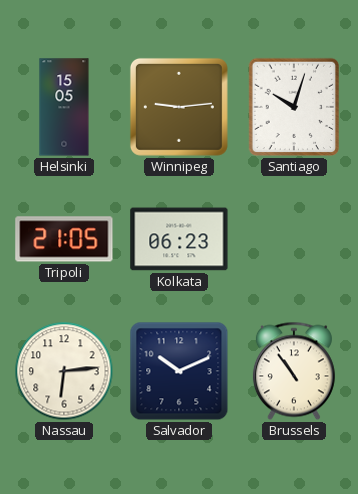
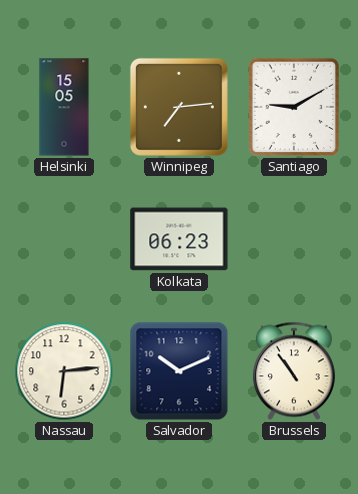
Winnipeg: 9:14 -> 7:14
Santiago: 10:03 -> 9:10
Tripoli: 21:05 -> none
